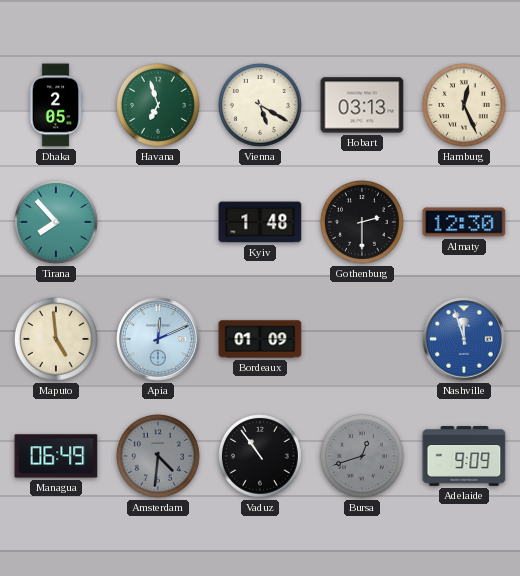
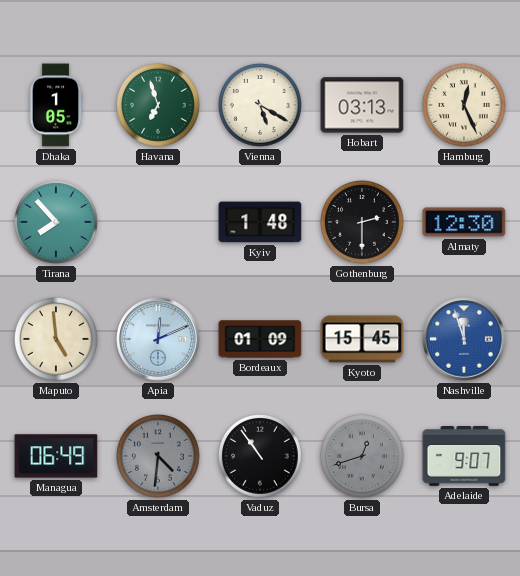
Dhaka: 2:05 -> 1:05
Kyoto: none -> 15:45
Adelaide: 9:09 -> 9:07
